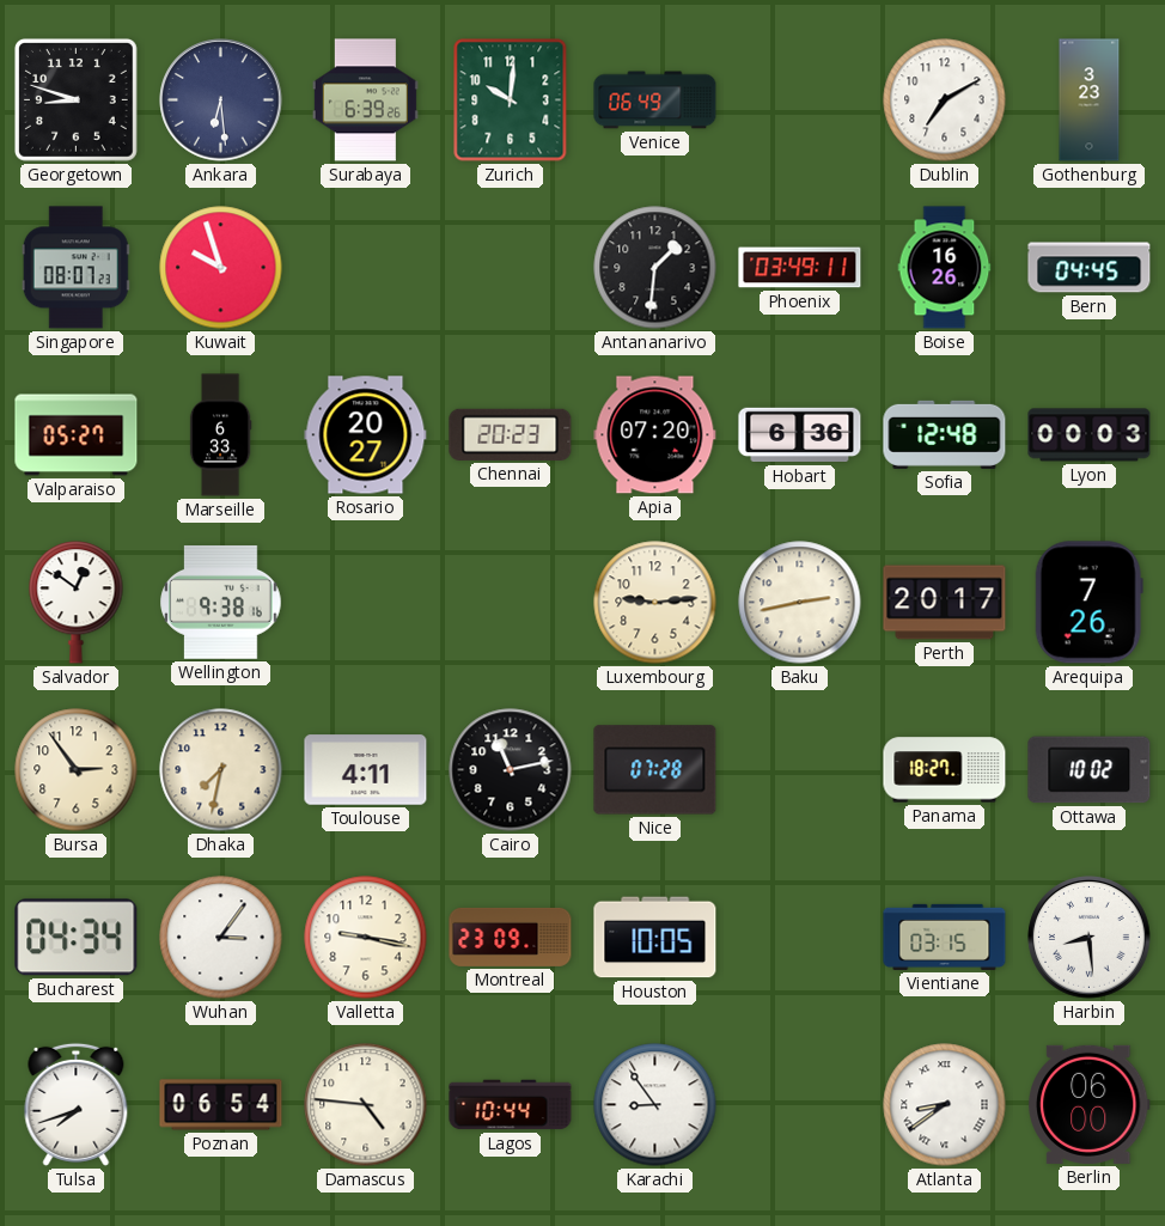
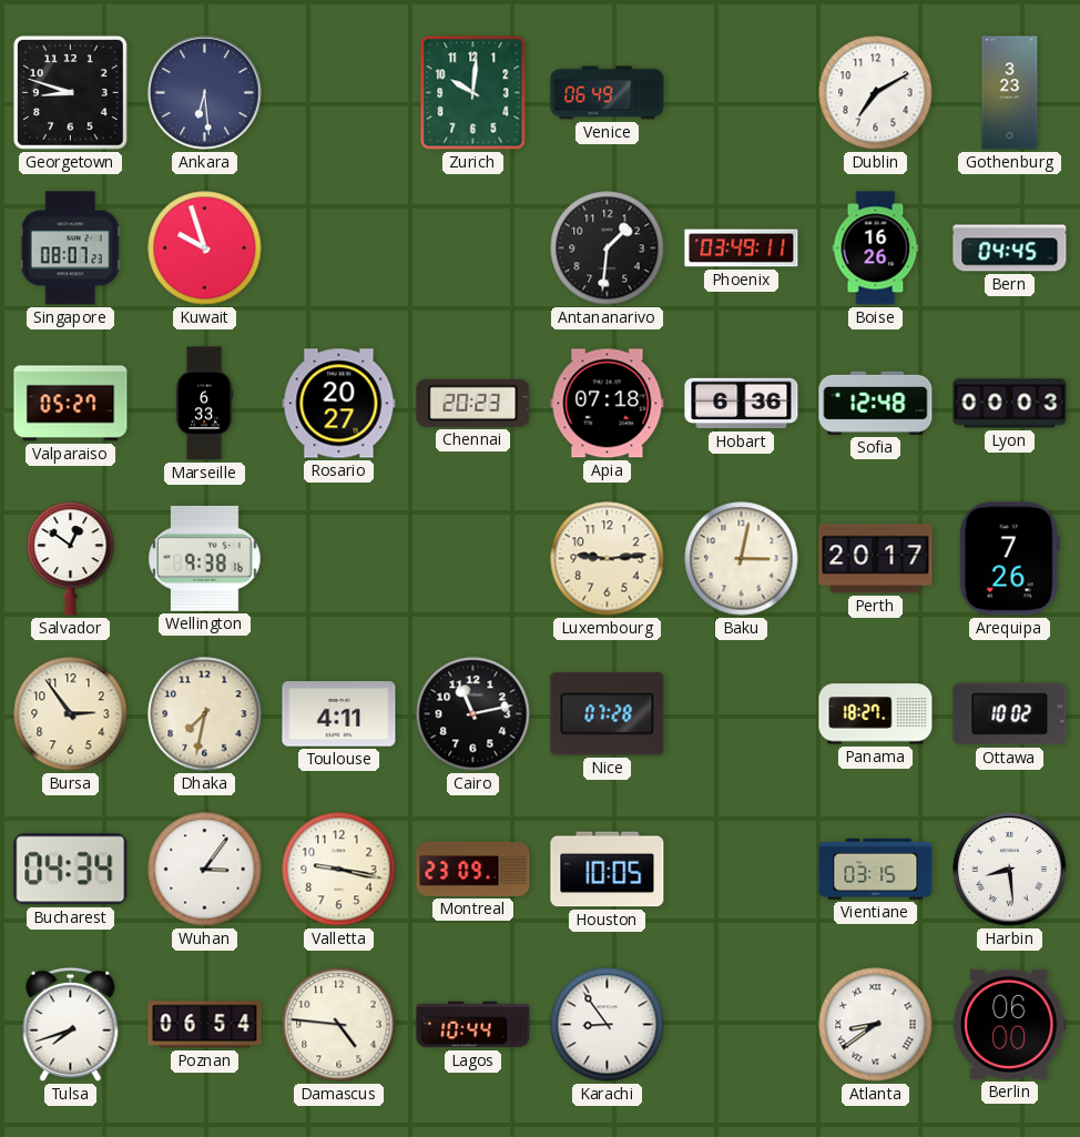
Surabaya: 6:39 -> none
Apia: 07:20 -> 07:18
Baku: 2:43 -> 3:02
